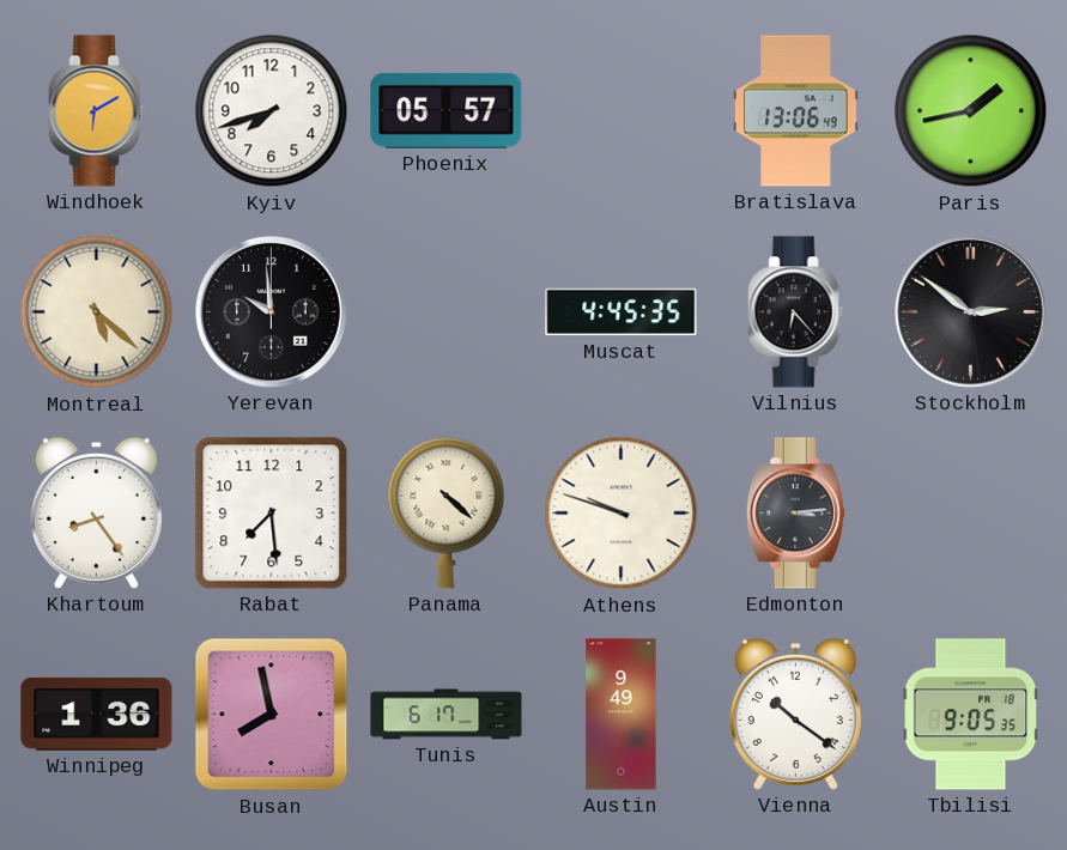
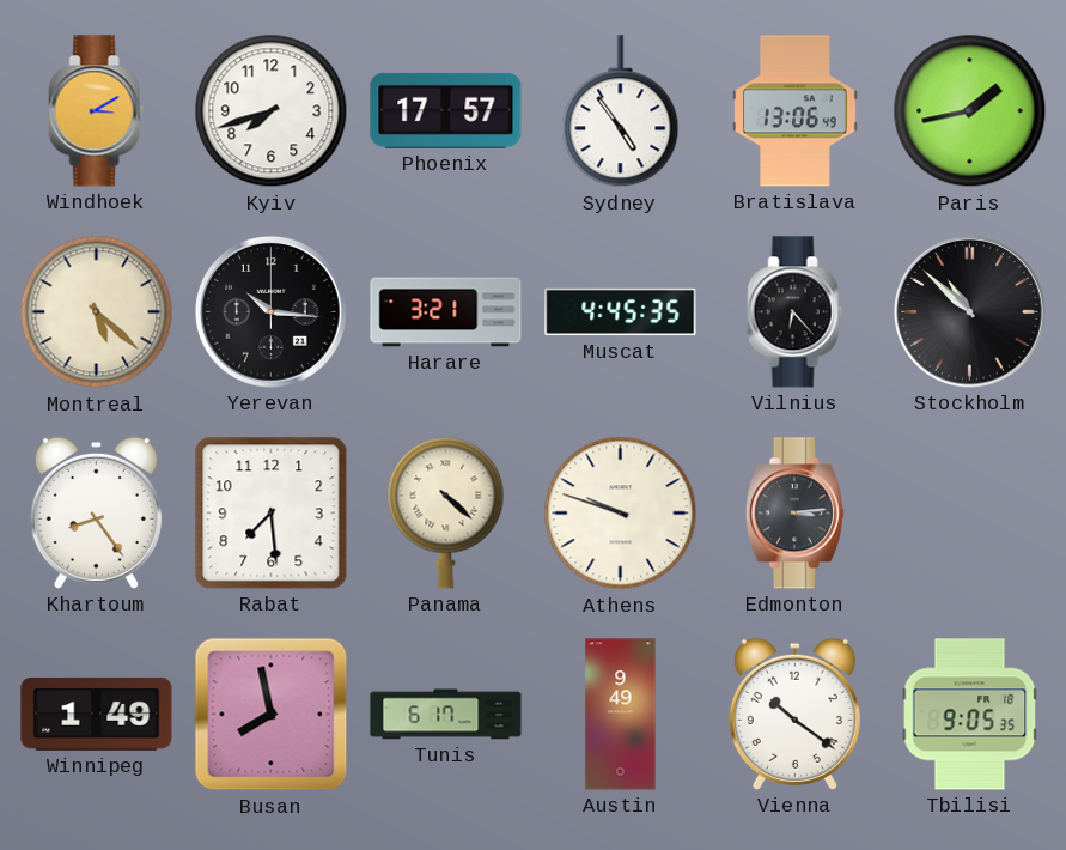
Windhoek: 6:10 -> 3:10
Phoenix: 05:57 -> 17:57
Sydney: none -> 4:54
Yerevan: 9:59 -> 10:16
Harare: none -> 3:21
Stockholm: 2:51 -> 10:52
Winnipeg: 1:36 -> 1:49
